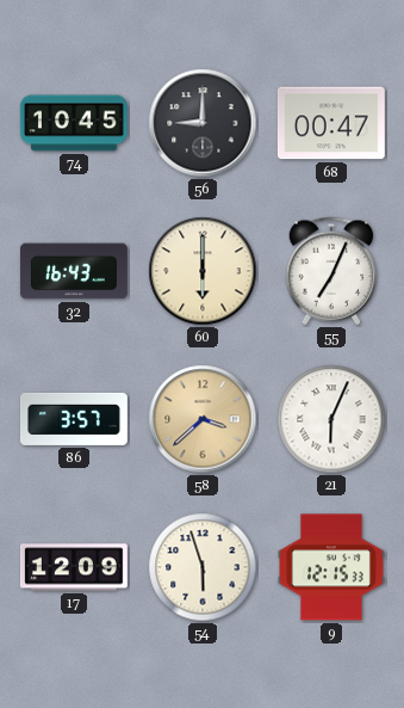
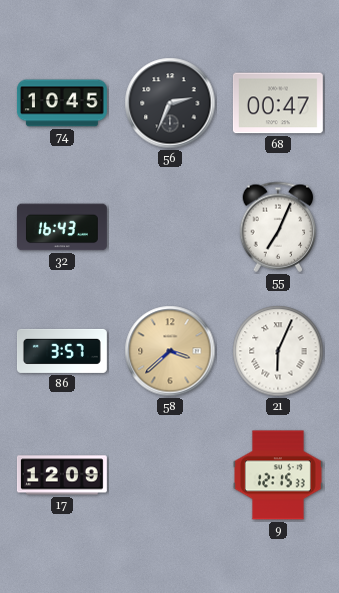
56: 9:00 -> 2:34
60: 6:00 -> none
54: 5:57 -> none
